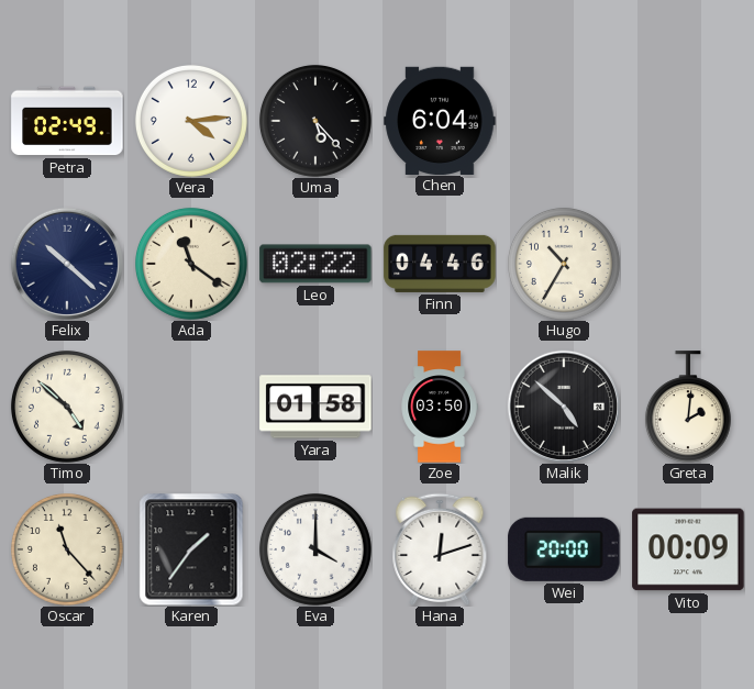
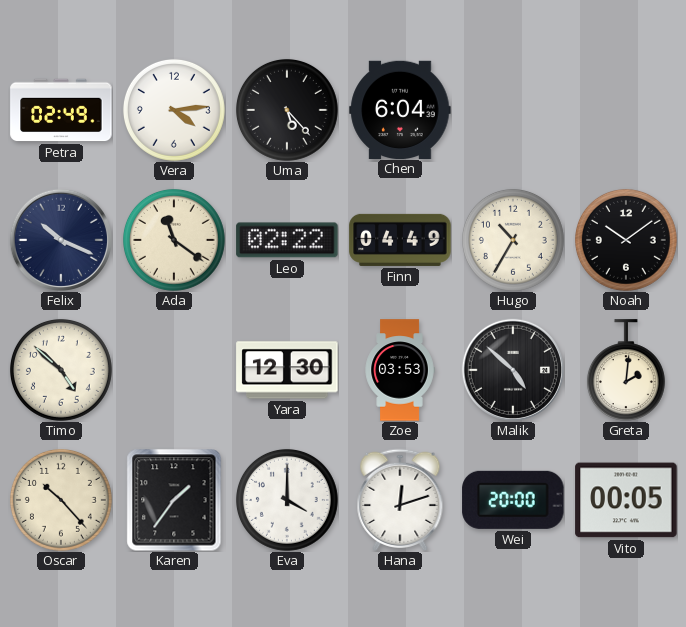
Felix: 10:22 -> 10:19
Finn: 04:46 -> 04:49
Noah: none -> 10:09
Yara: 01:58 -> 12:30
Zoe: 03:50 -> 03:53
Oscar: 11:23 -> 10:23
Vito: 00:09 -> 00:05
